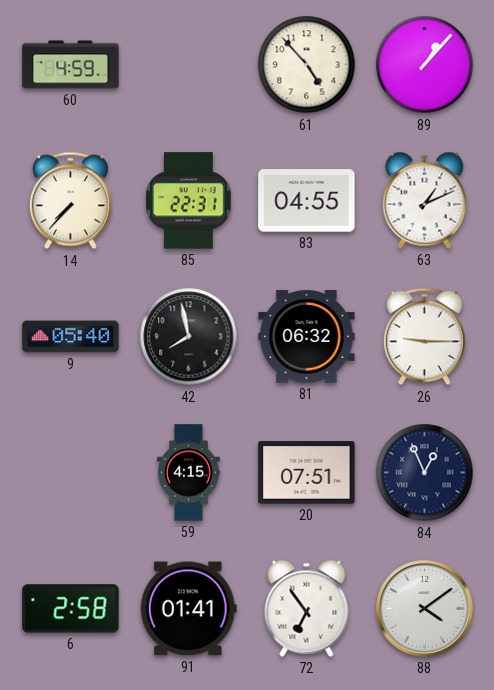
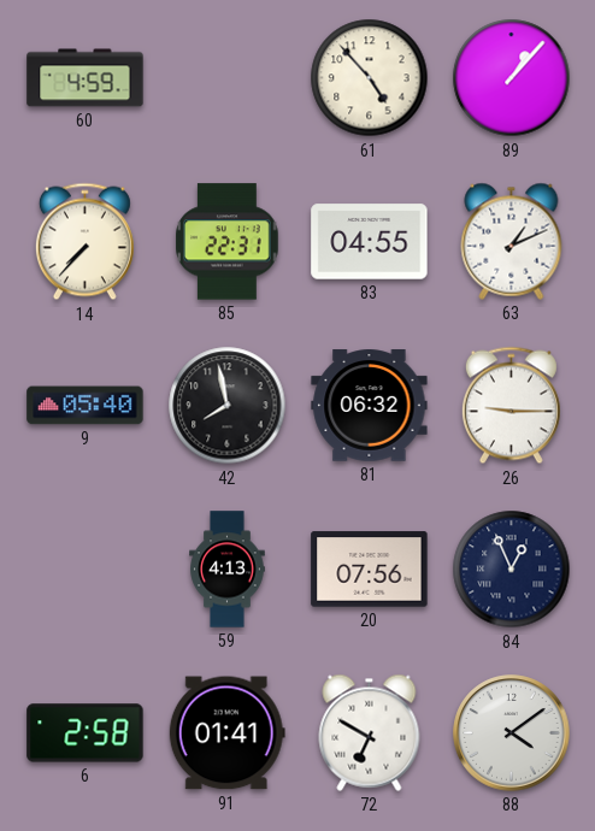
59: 4:15 -> 4:13
20: 07:51 -> 07:56
72: 6:54 -> 6:50
